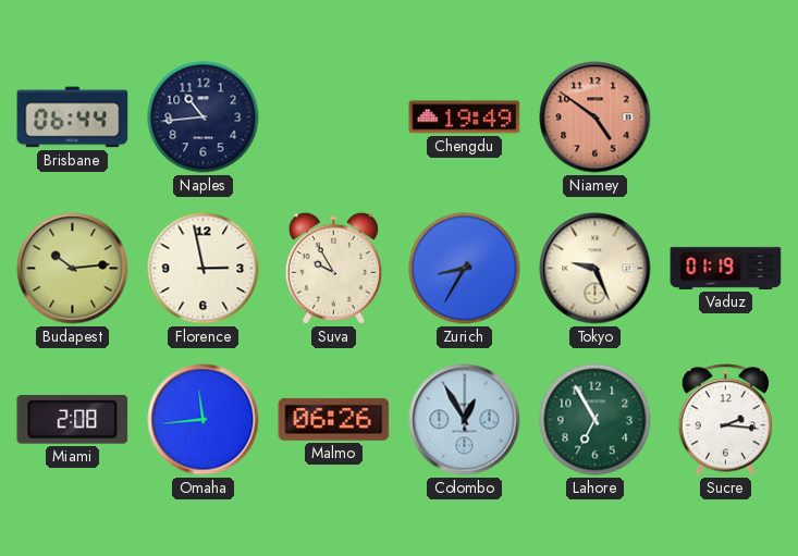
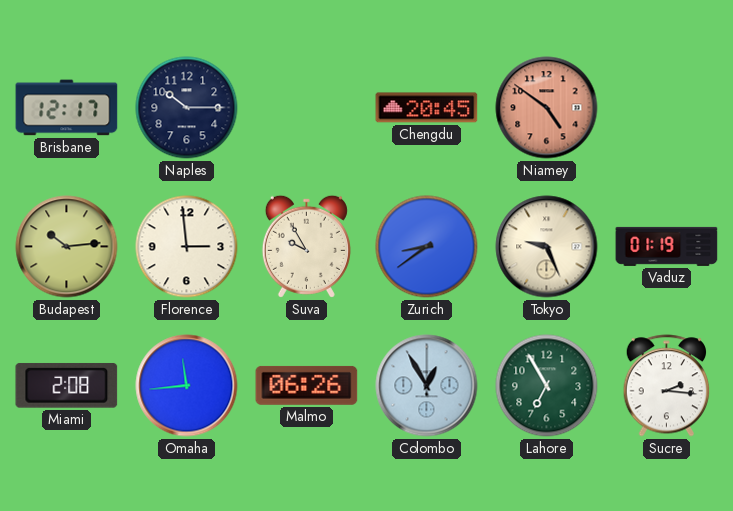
Brisbane: 06:44 -> 12:17
Naples: 10:44 -> 10:15
Chengdu: 19:49 -> 20:45
Florence: 2:58 -> 2:59
Zurich: 8:35 -> 8:39
